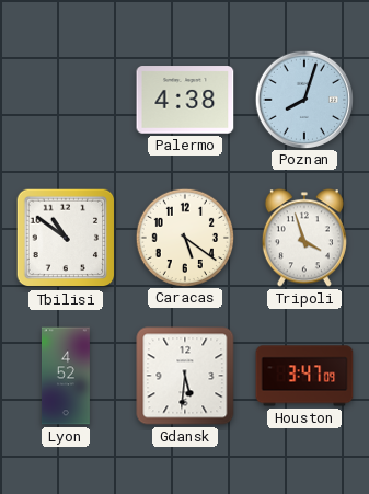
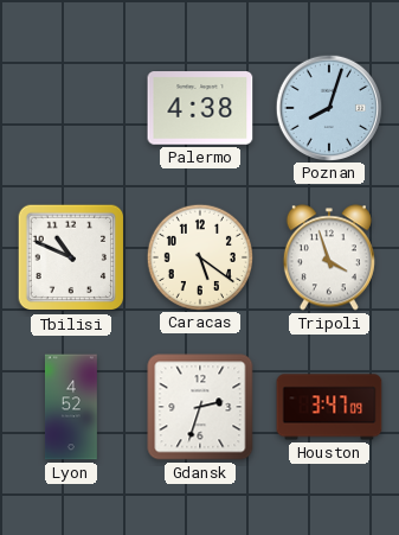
Tbilisi: 10:51 -> 10:49
Gdansk: 5:31 -> 2:33
